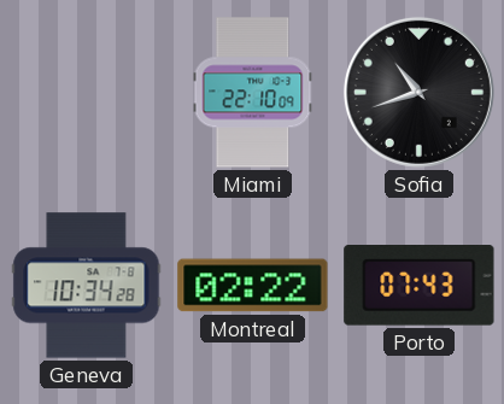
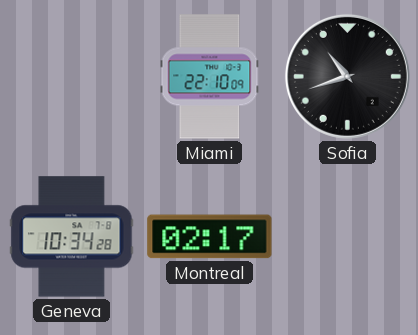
Montreal: 02:22 -> 02:17
Porto: 07:43 -> none
